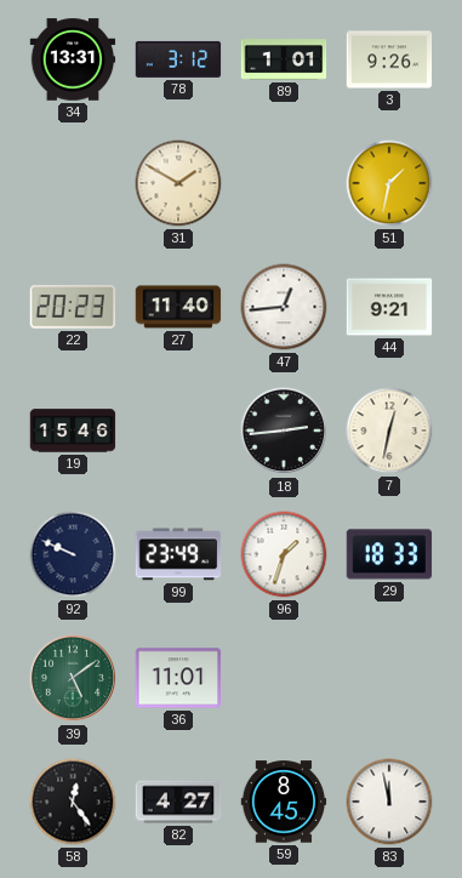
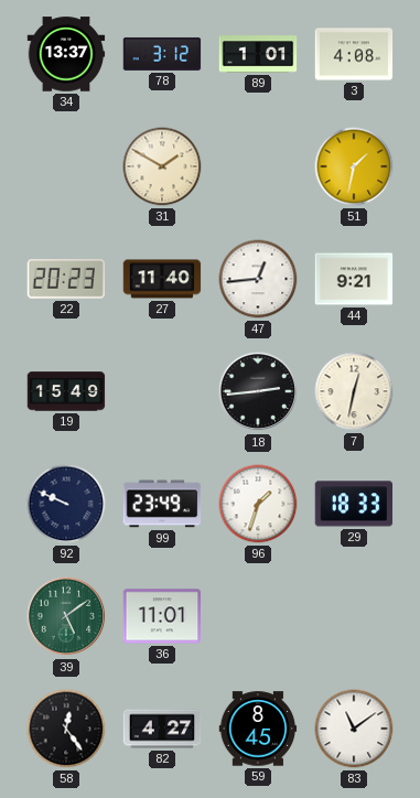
34: 13:31 -> 13:37
3: 9:26 -> 4:08
19: 15:46 -> 15:49
83: 11:58 -> 11:09
